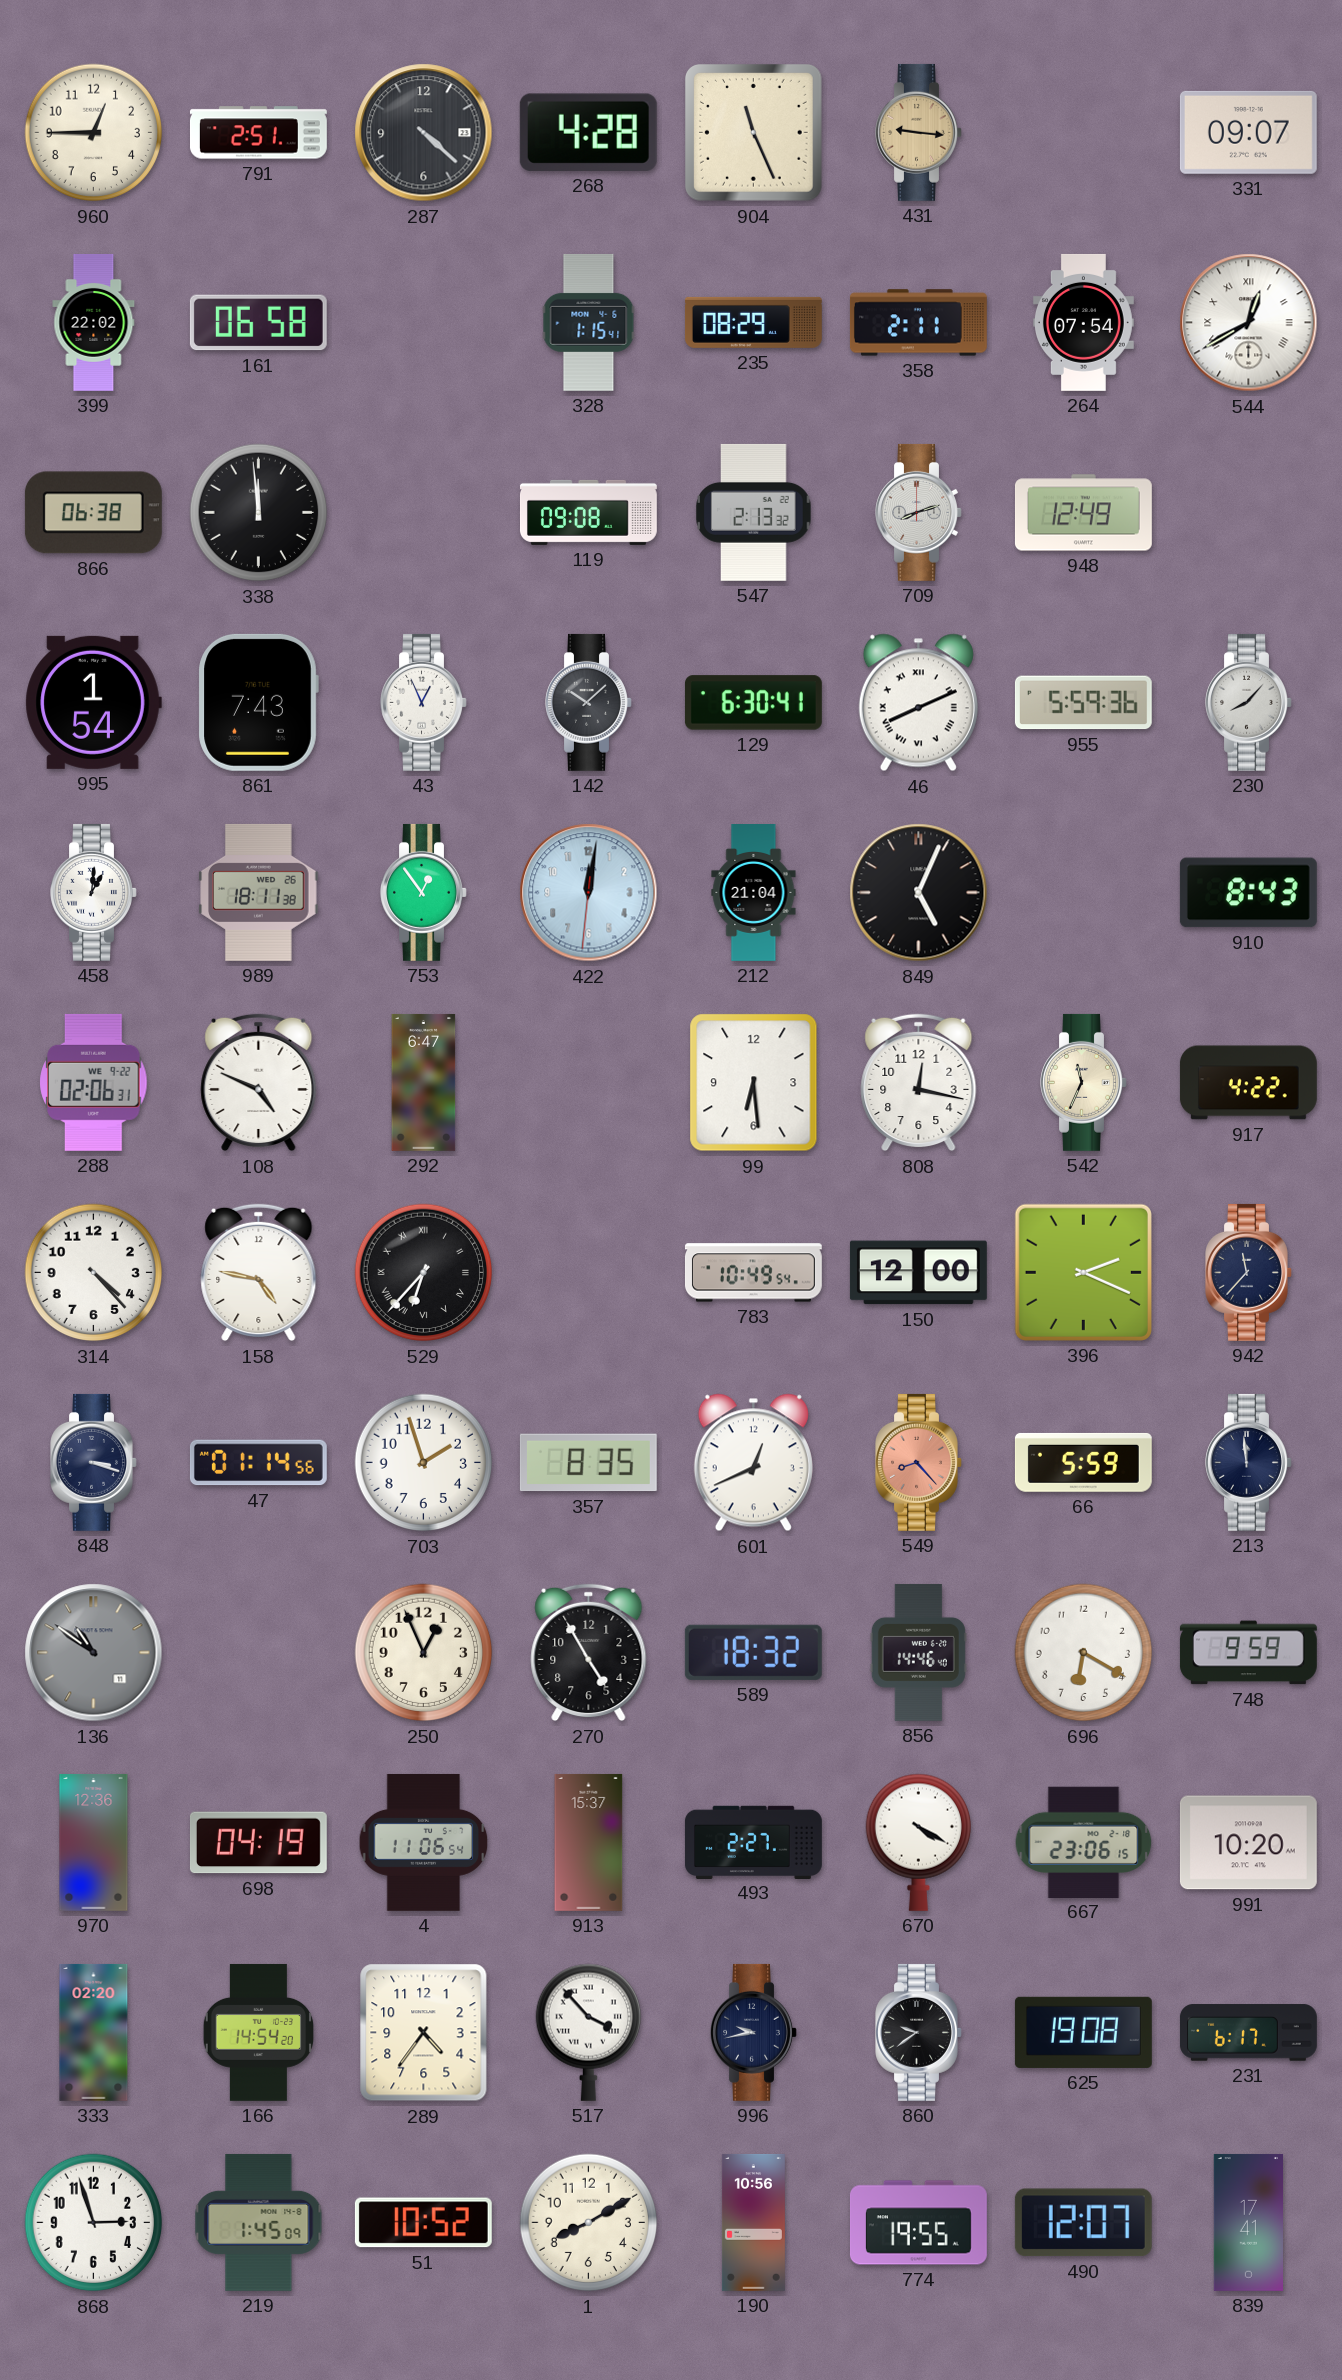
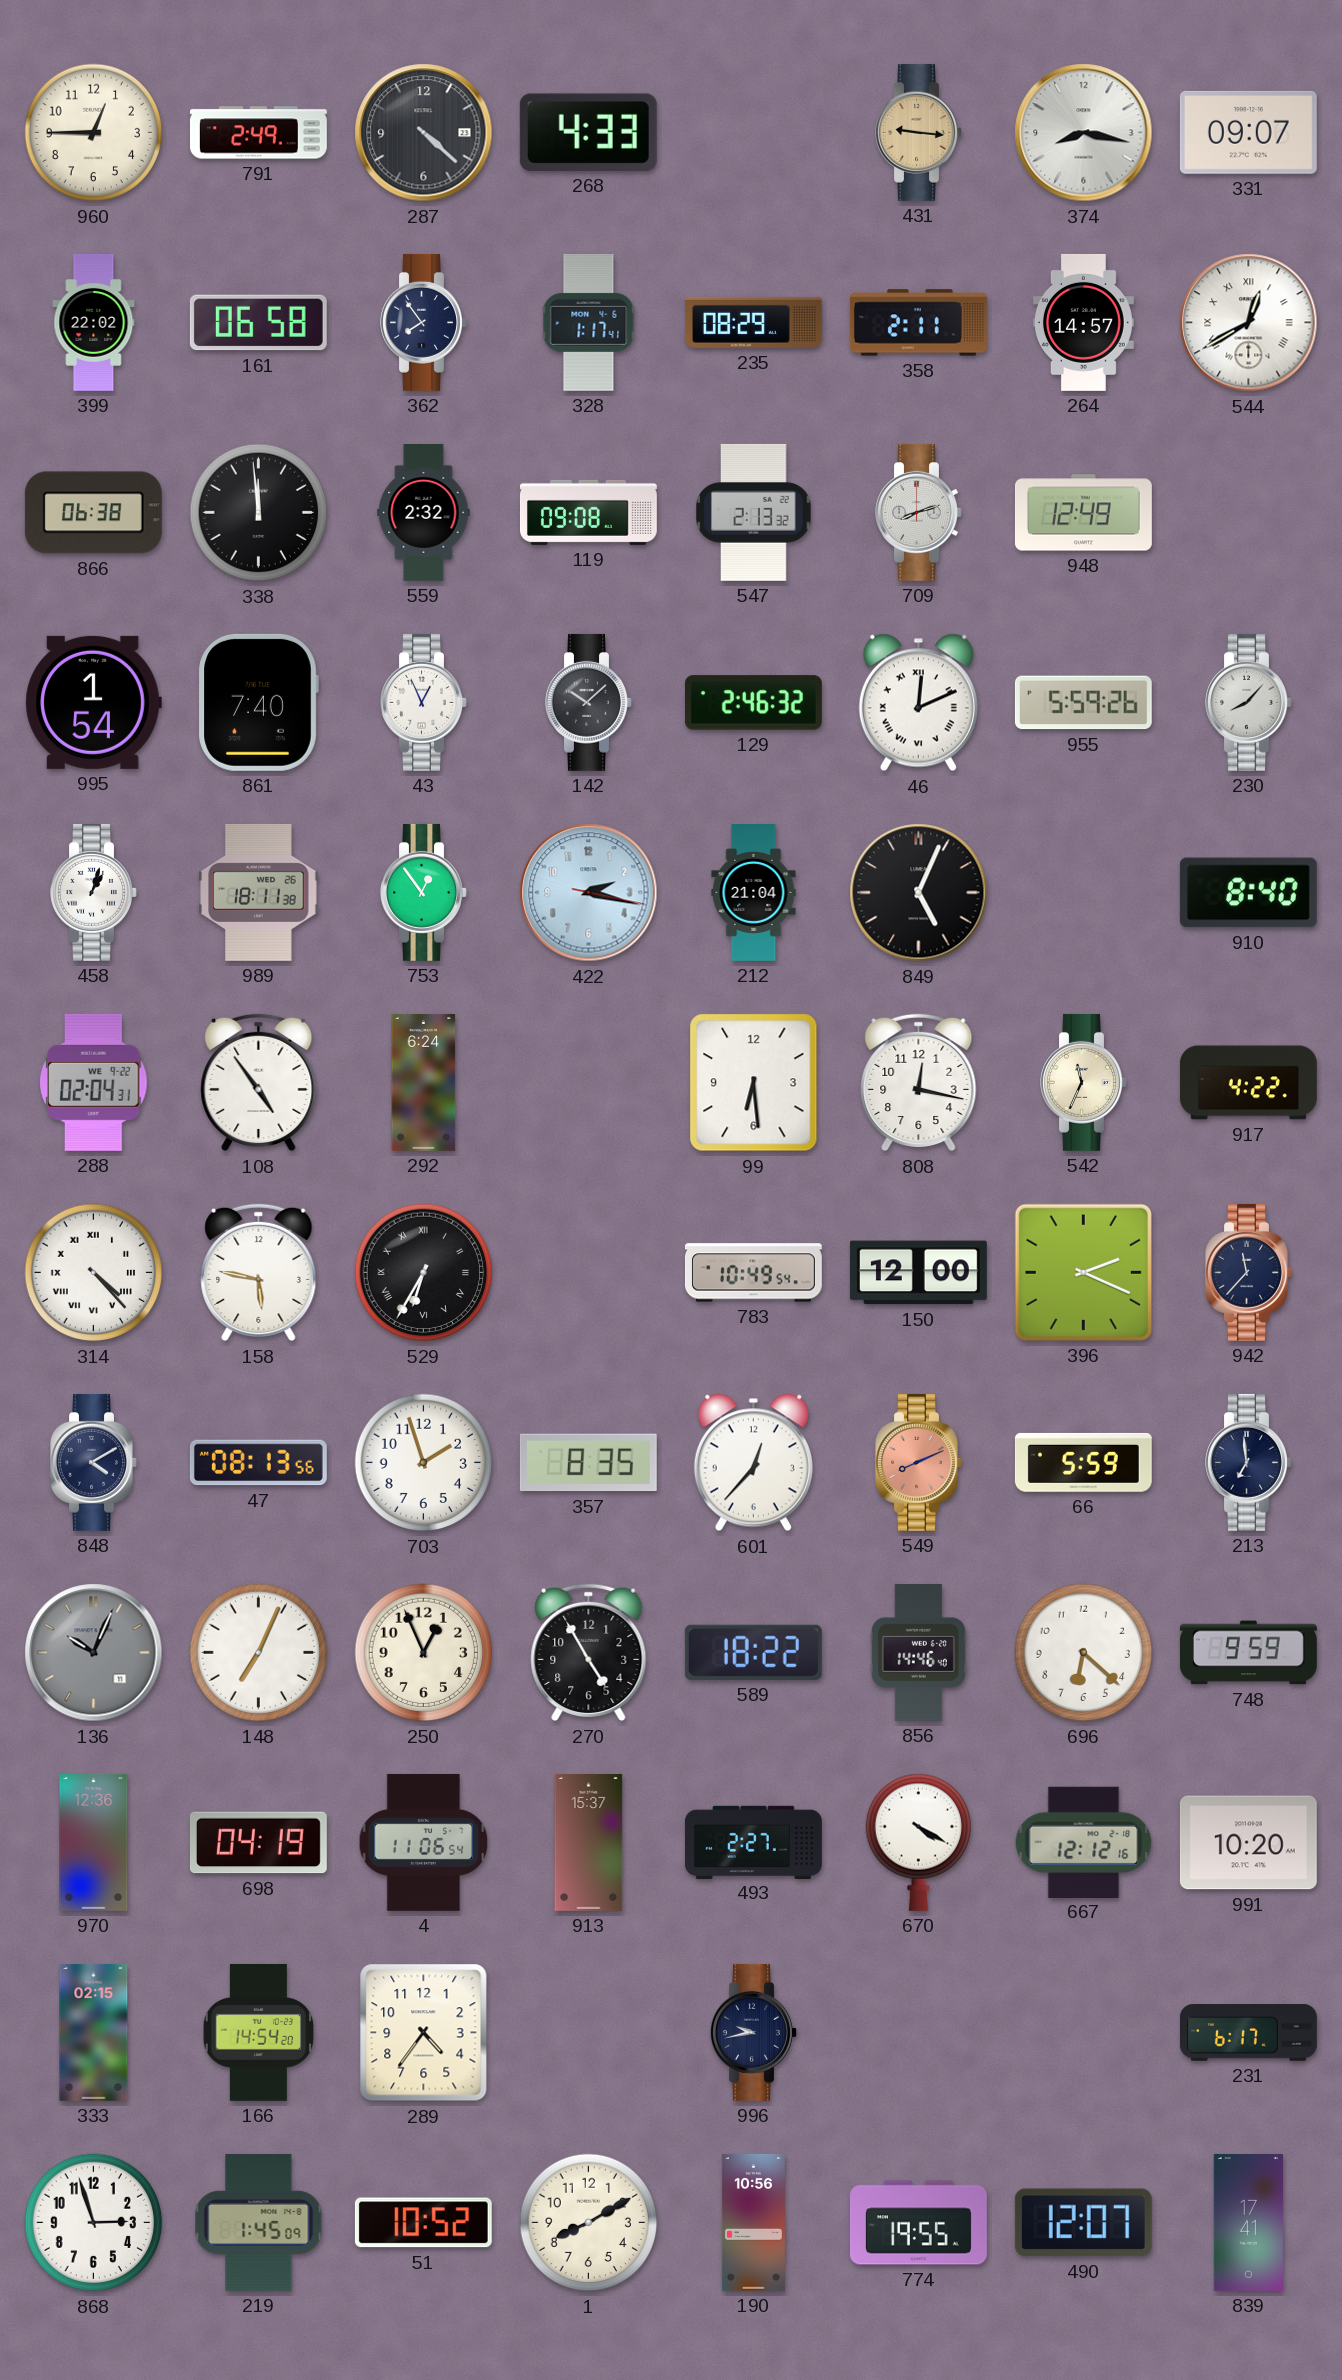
791: 2:51 -> 2:49
268: 4:28 -> 4:33
904: 11:26 -> none
374: none -> 8:17
362: none -> 7:54
328: 1:15 -> 1:17
264: 07:54 -> 14:57
559: none -> 2:32
861: 7:43 -> 7:40
129: 6:30 -> 2:46
46: 8:11 -> 12:11
955: 5:59:36 -> 5:59:26
458: 1:01 -> 1:03
422: 12:01 -> 2:17
910: 8:43 -> 8:40
288: 02:06 -> 02:04
108: 4:49 -> 4:54
292: 6:47 -> 6:24
314 numerals: Arabic -> Roman
158: 4:47 -> 5:47
529: 6:37 -> 6:35
848: 3:18 -> 4:10
47: 01:14 -> 08:13
601: 12:41 -> 12:37
549: 8:23 -> 8:11
213: 11:59 -> 6:59
136: 10:51 -> 10:04
148: none -> 7:04
589: 18:32 -> 18:22
696: 6:20 -> 6:22
667: 23:06 -> 12:12
333: 02:20 -> 02:15
517: 3:53 -> none
860: 9:39 -> none
625: 19:08 -> none
